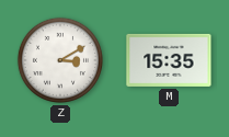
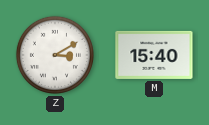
M: 15:35 -> 15:40
